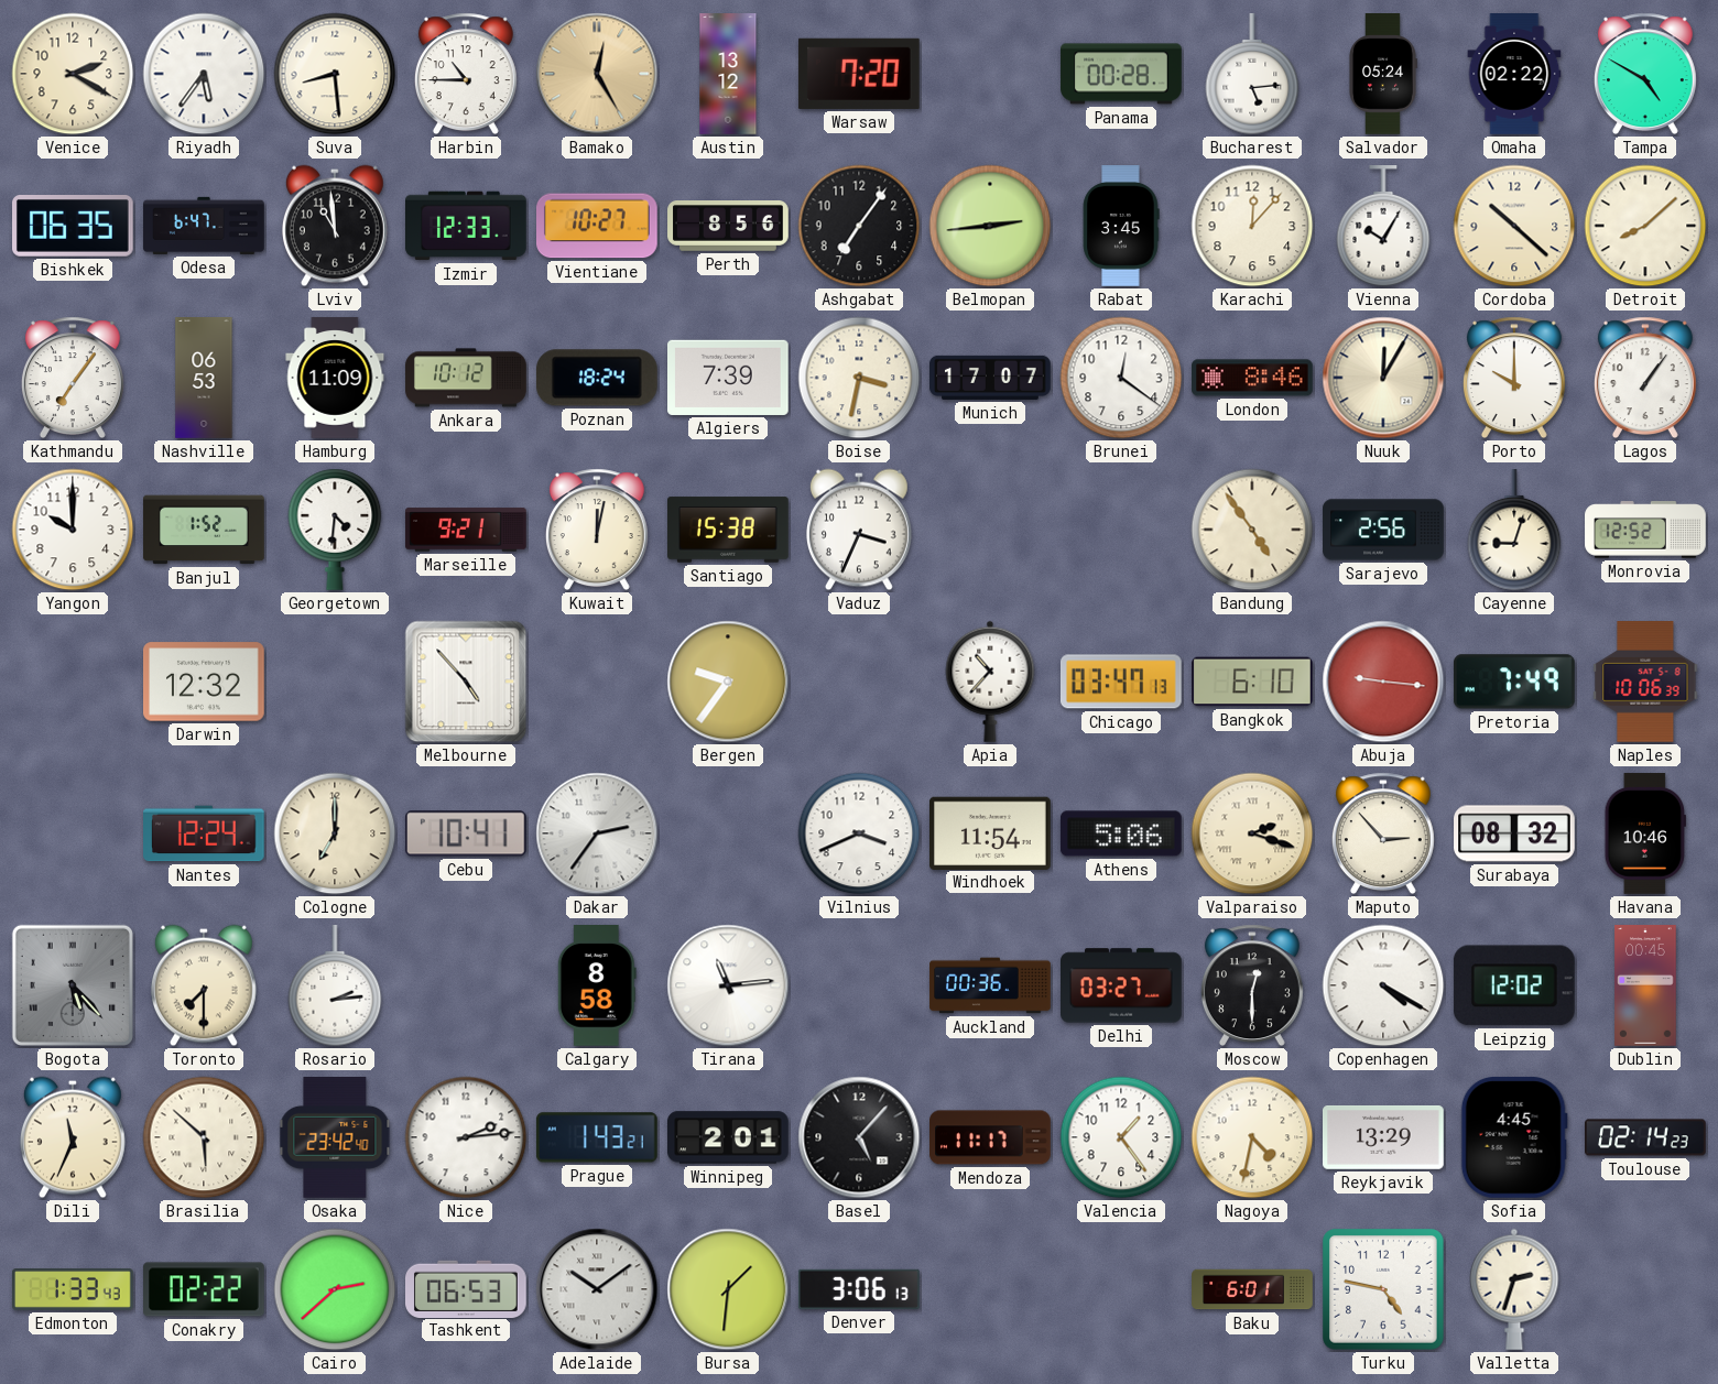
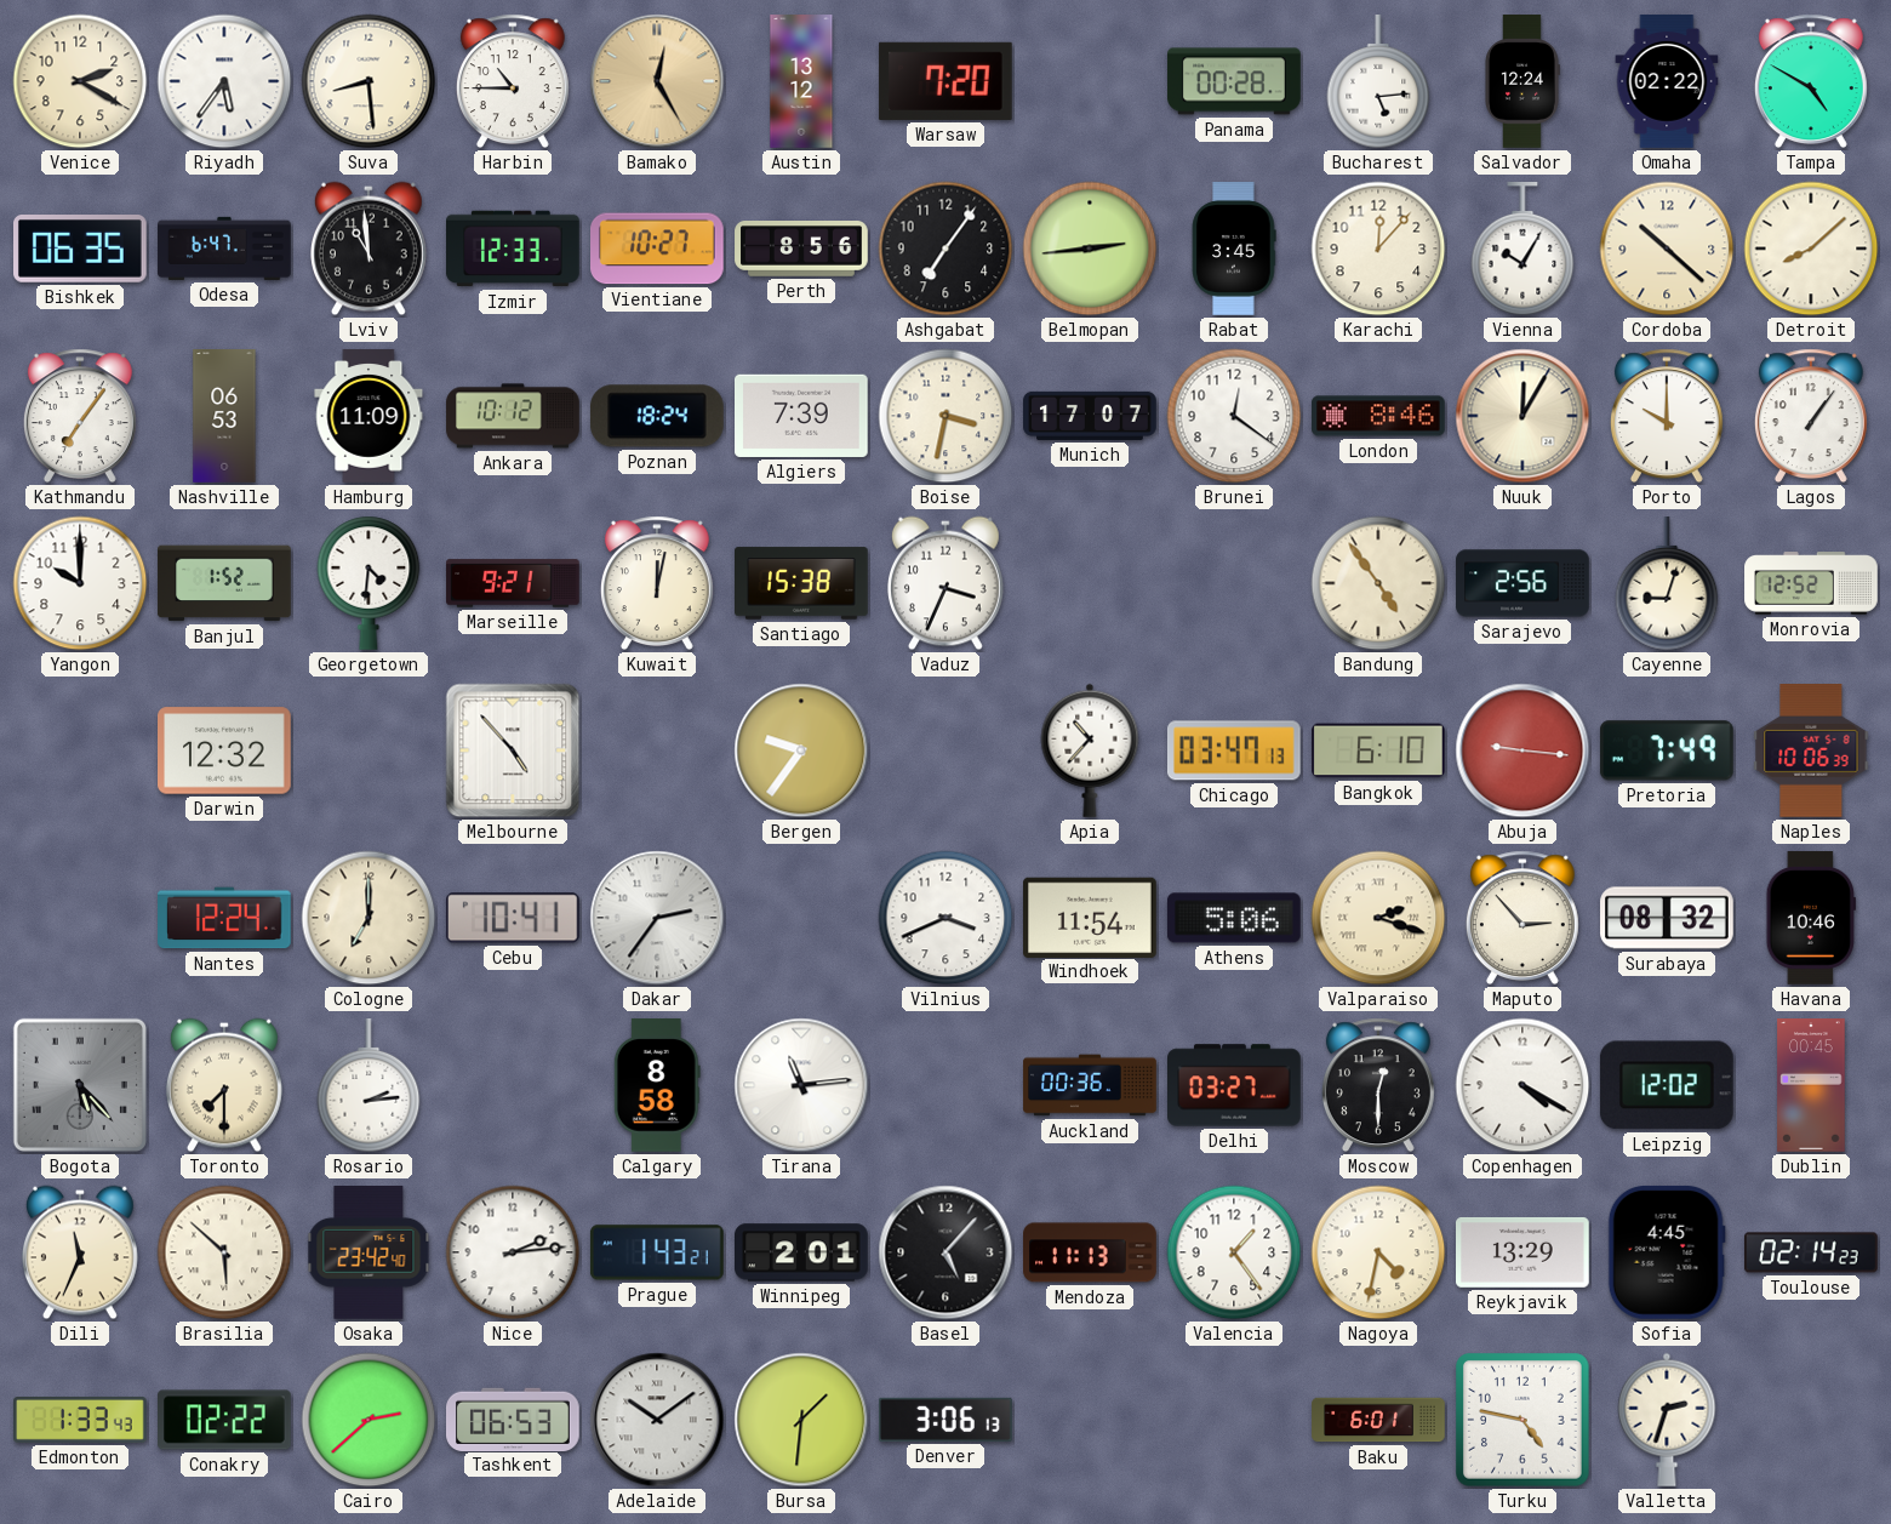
Salvador: 05:24 -> 12:24
Mendoza: 11:17 -> 11:13
